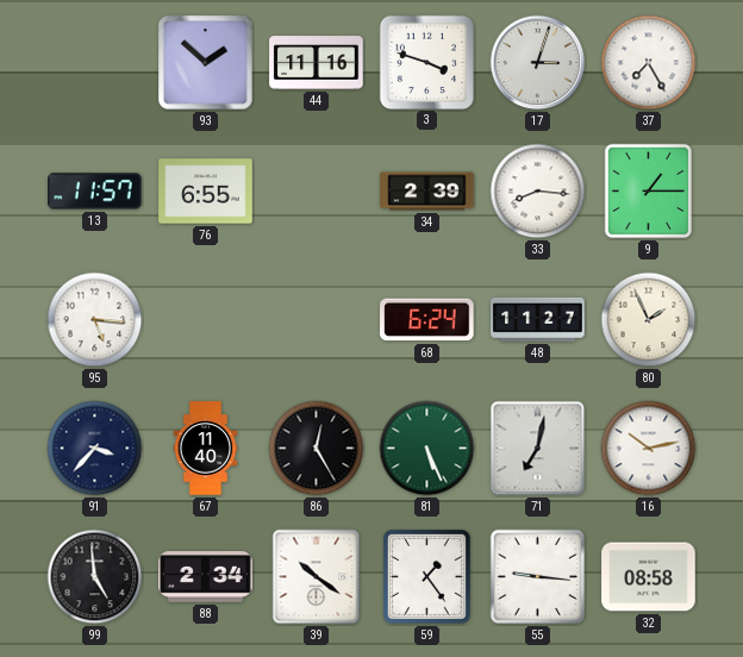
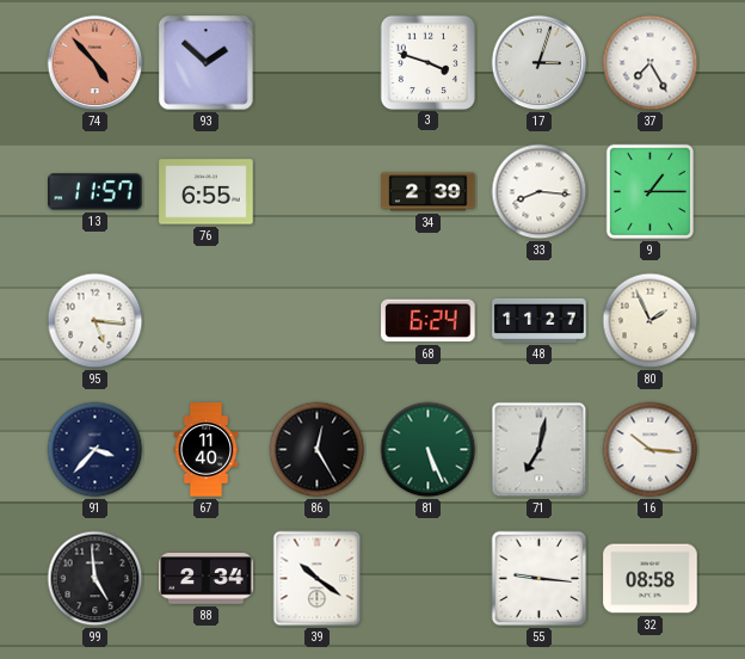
74: none -> 4:53
44: 11:16 -> none
16: 10:13 -> 10:16
59: 1:24 -> none
